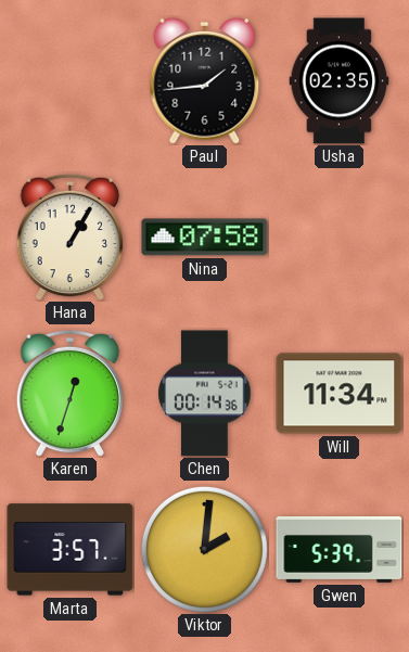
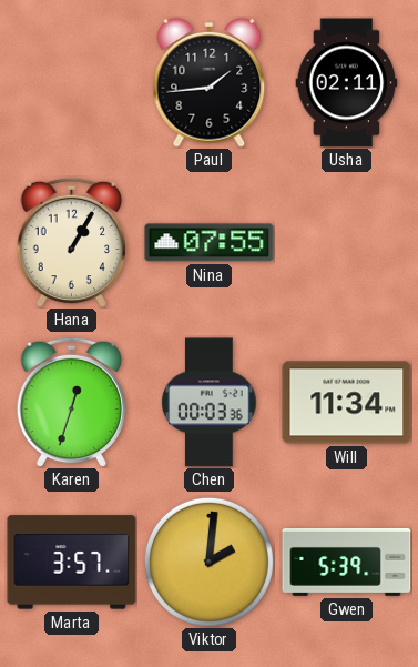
Usha: 02:35 -> 02:11
Nina: 07:58 -> 07:55
Chen: 00:14 -> 00:03
